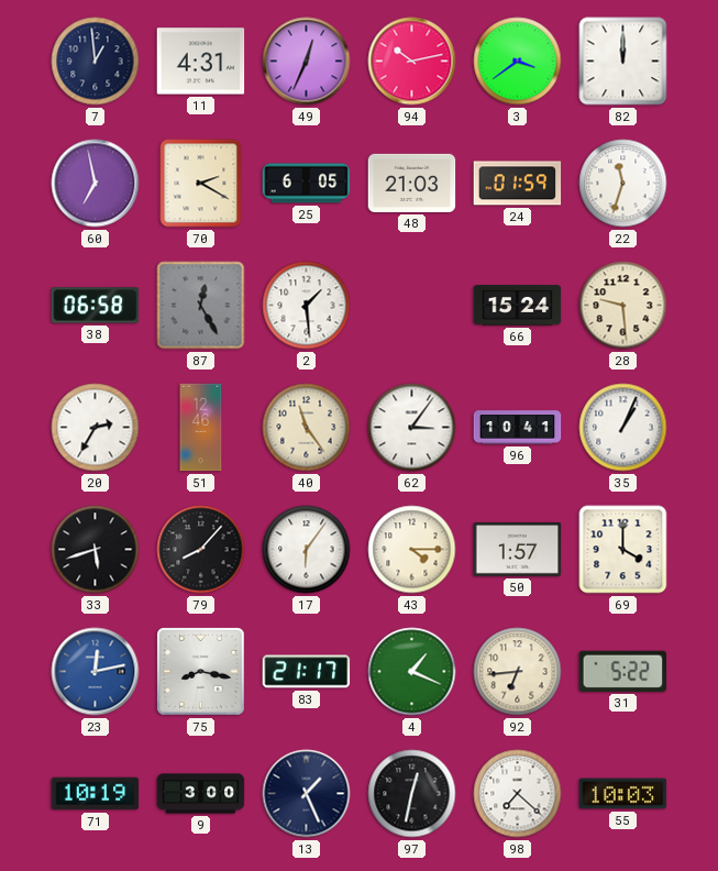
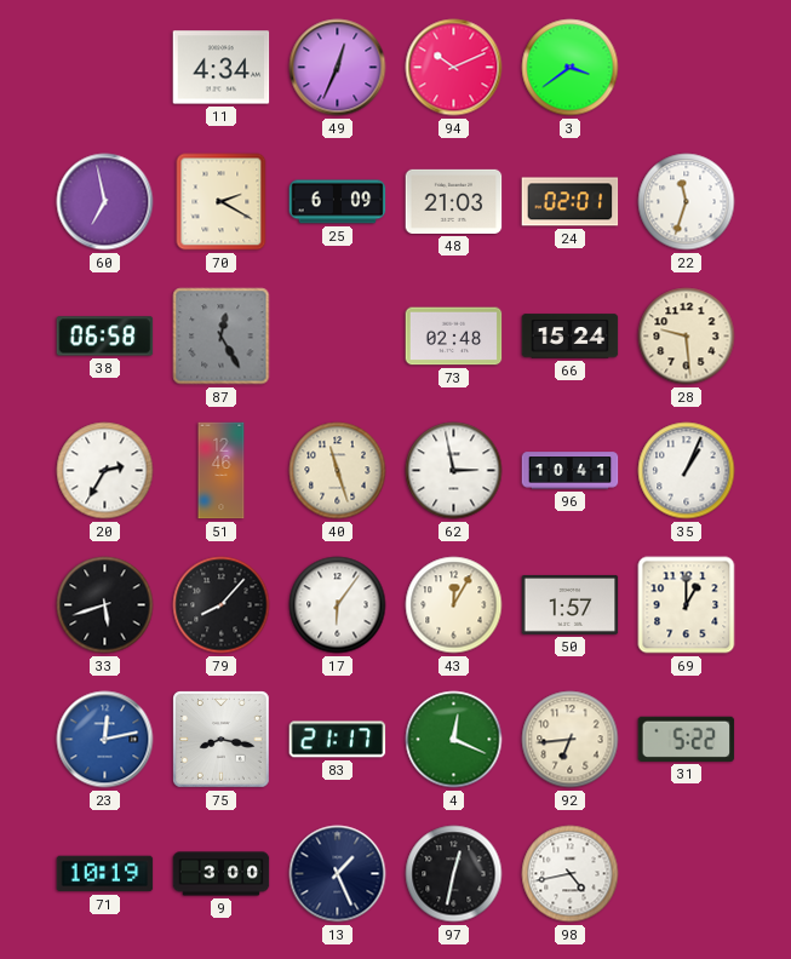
7: 12:59 -> none
11: 4:31 -> 4:34
94: 10:13 -> 10:11
82: 12:00 -> none
25: 6:05 -> 6:09
24: 01:59 -> 02:01
2: 1:29 -> none
73: none -> 02:48
40: 11:24 -> 11:27
62: 3:06 -> 2:58
43: 4:15 -> 12:05
69: 4:00 -> 1:00
4: 1:19 -> 12:19
98: 7:22 -> 4:43
55: 10:03 -> none
